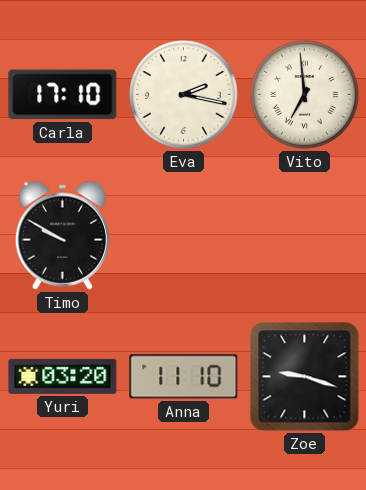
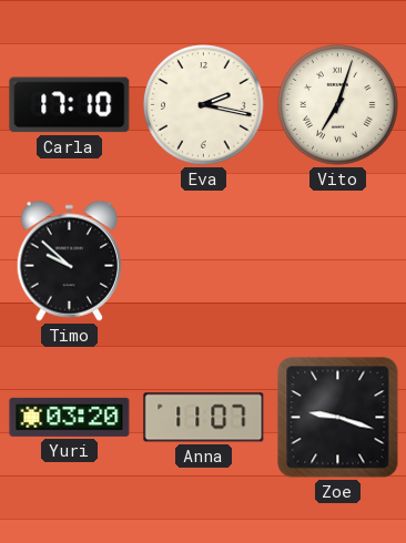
Vito: 6:59 -> 7:03
Timo: 9:50 -> 9:52
Anna: 11:10 -> 11:07
